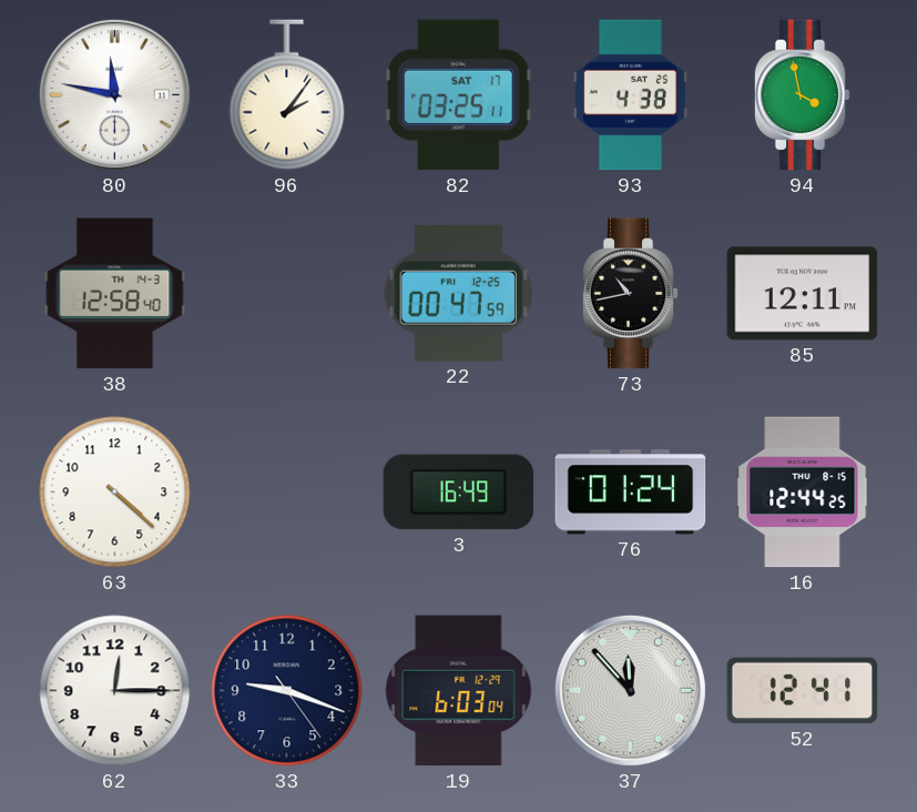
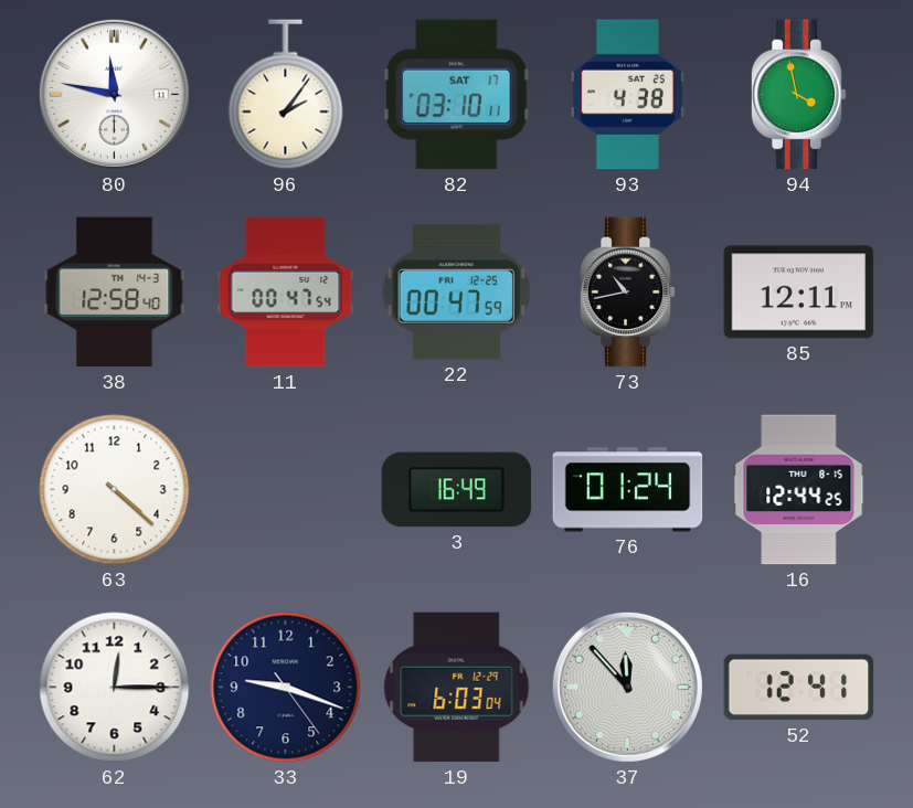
82: 03:25 -> 03:10
11: none -> 00:47
